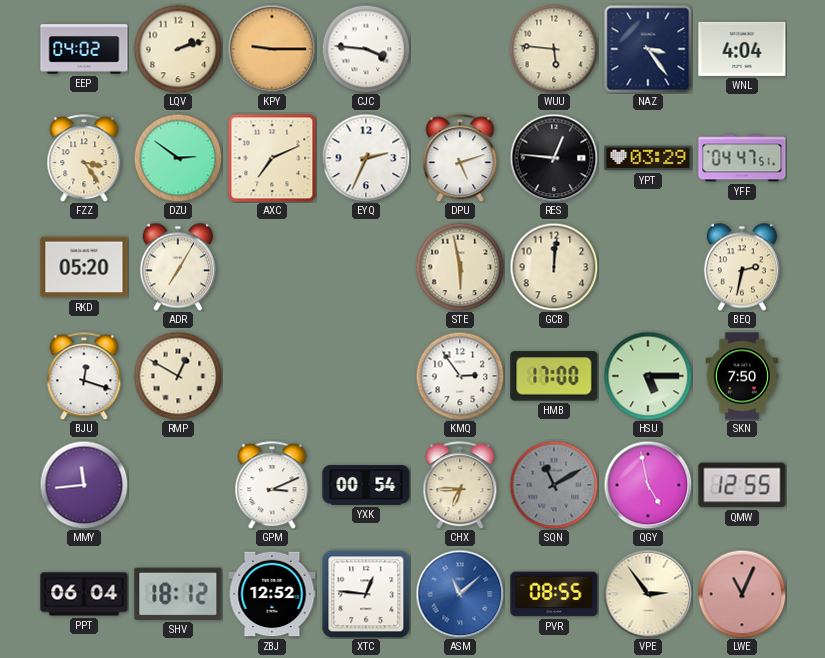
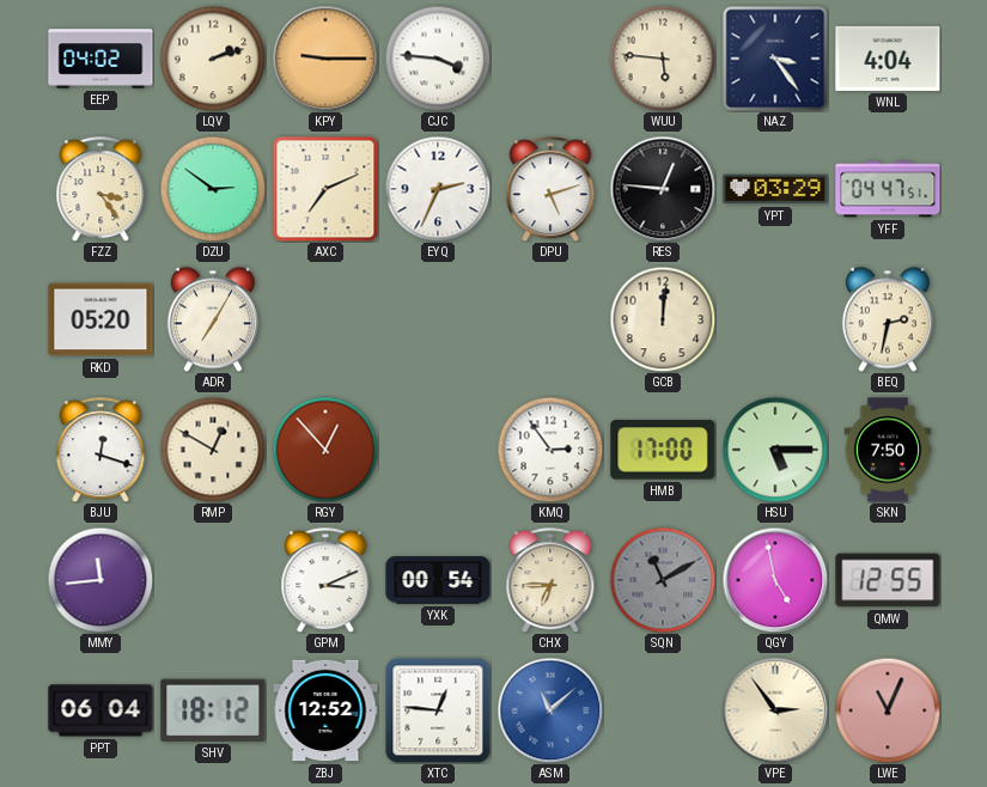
STE: 5:58 -> none
RGY: none -> 12:53
PVR: 08:55 -> none
